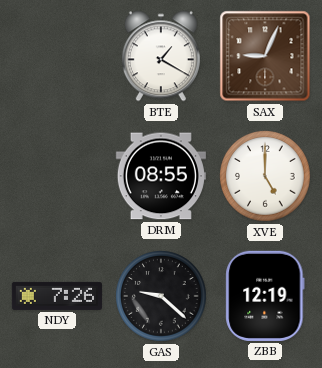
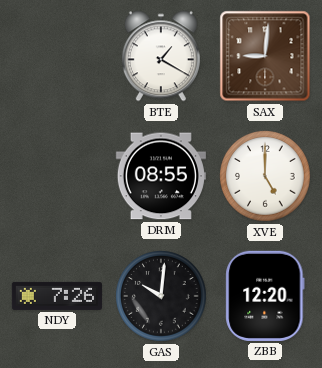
SAX: 9:04 -> 9:01
GAS: 9:22 -> 10:01
ZBB: 12:19 -> 12:20
